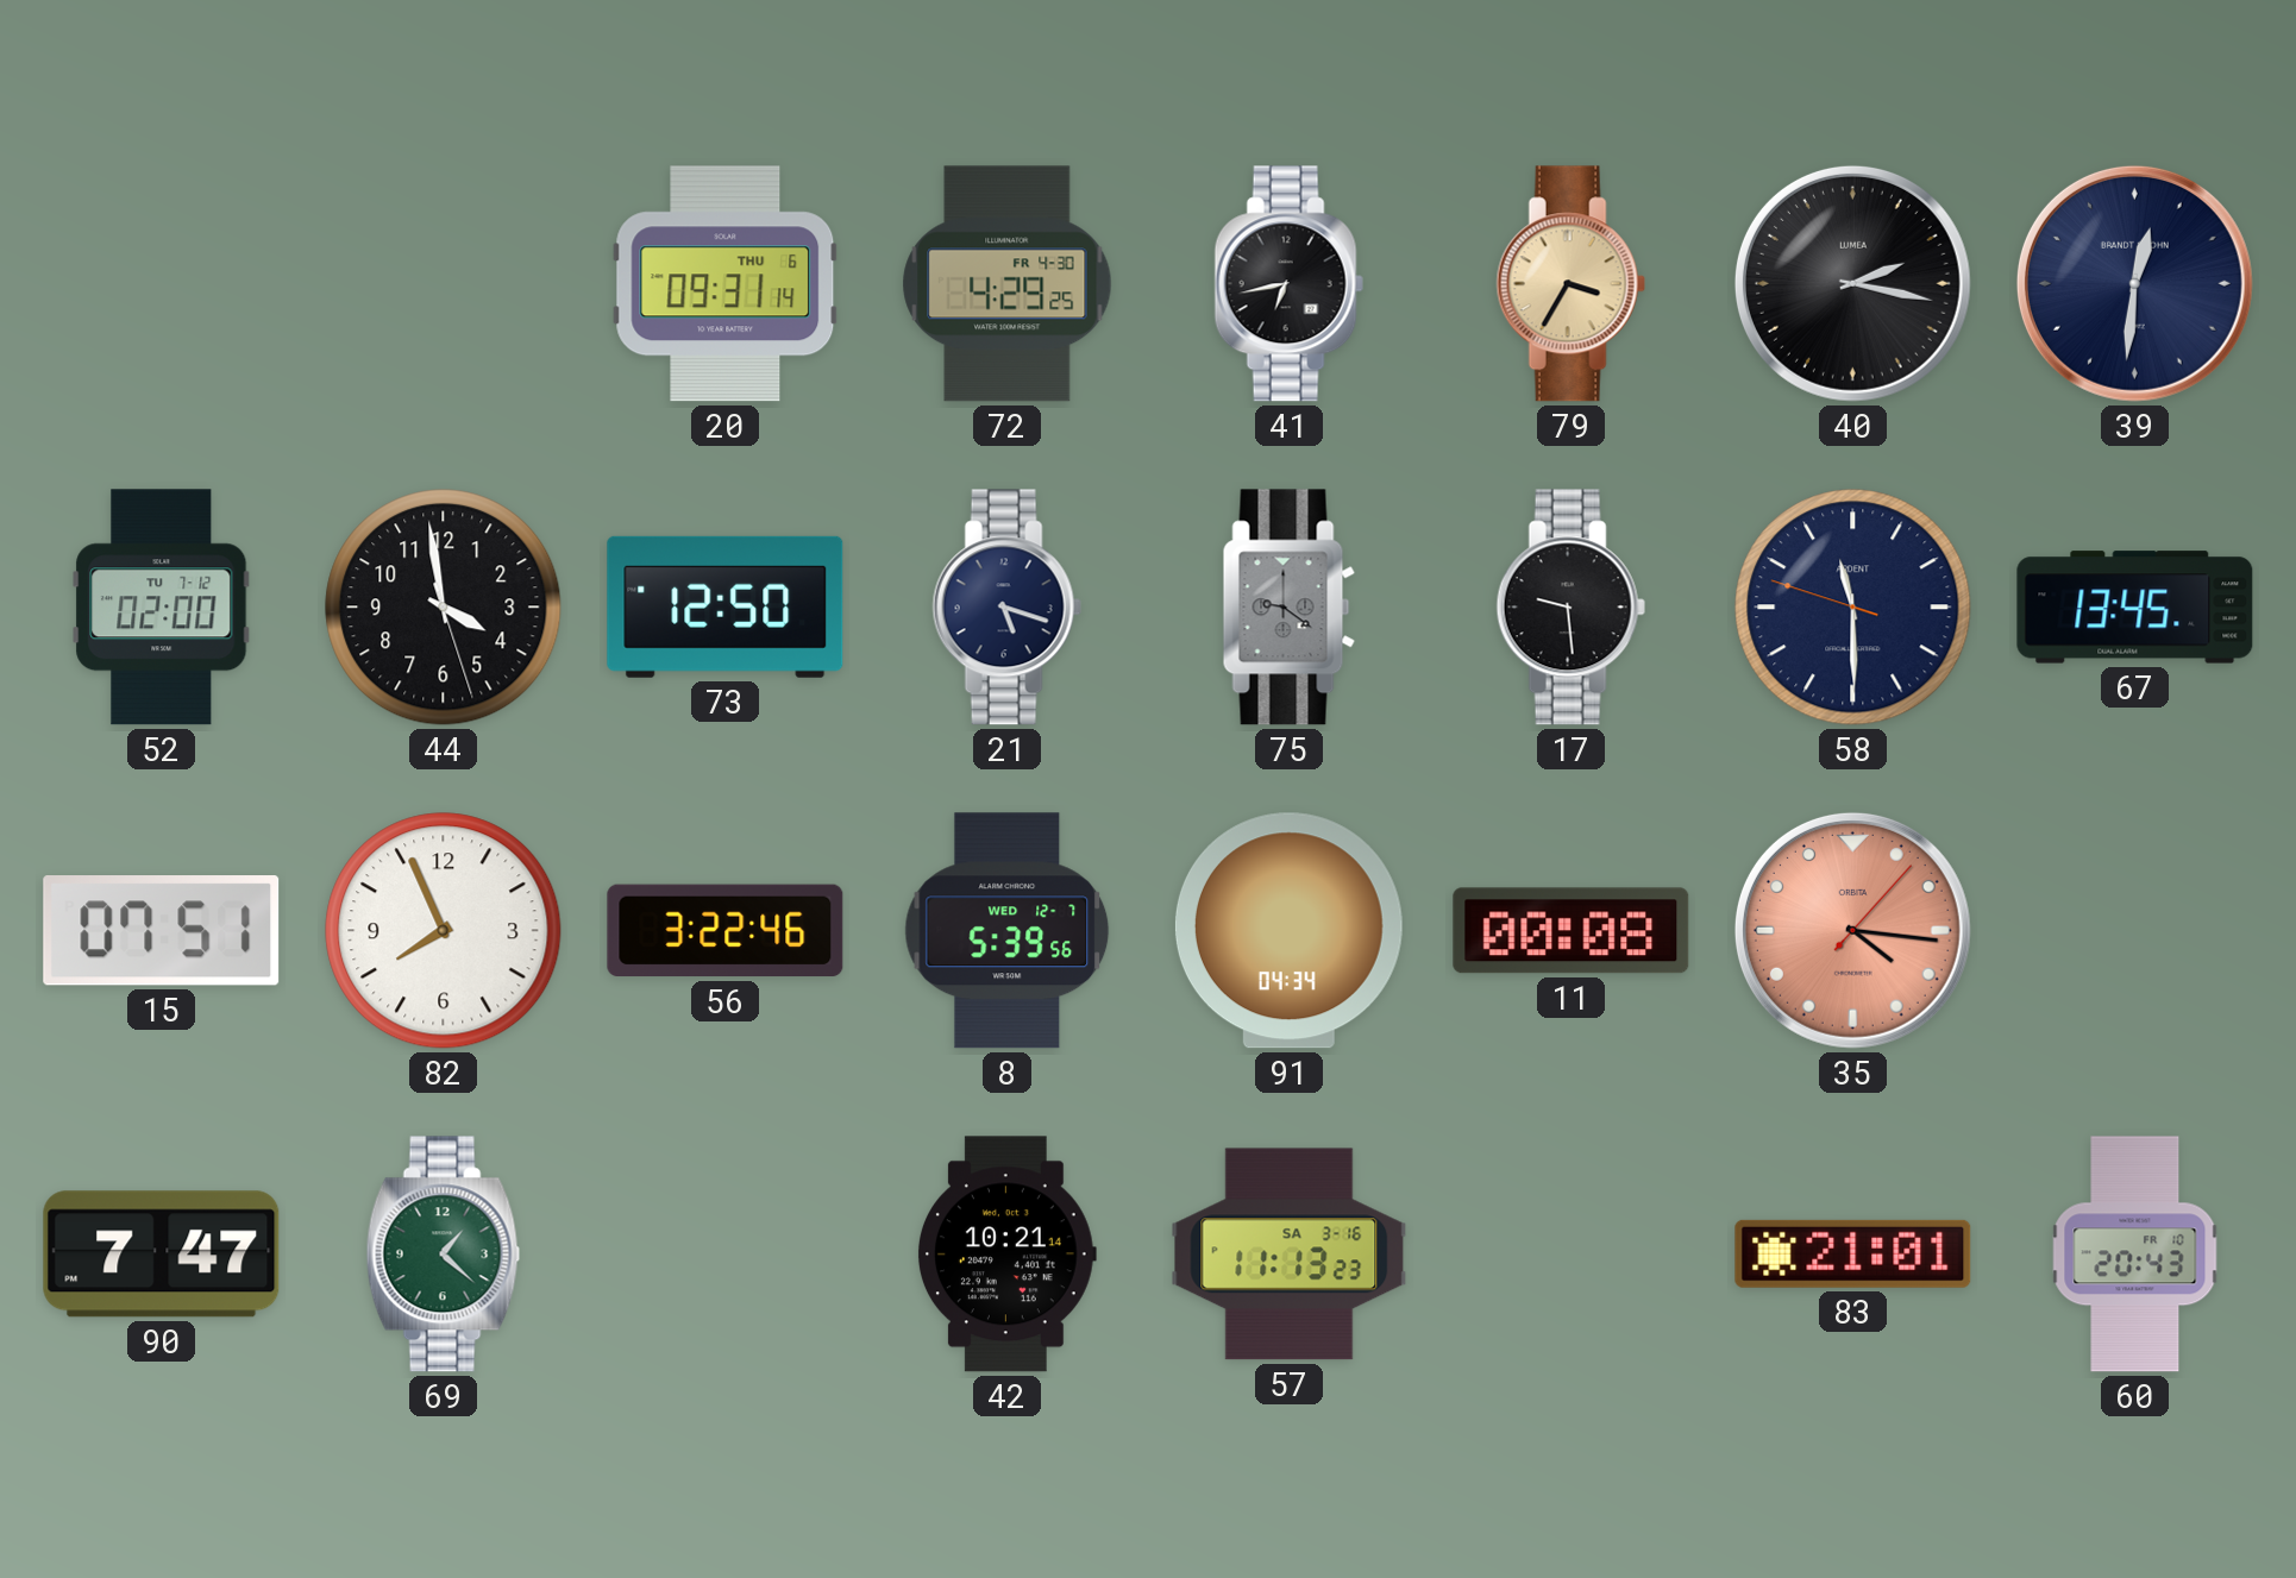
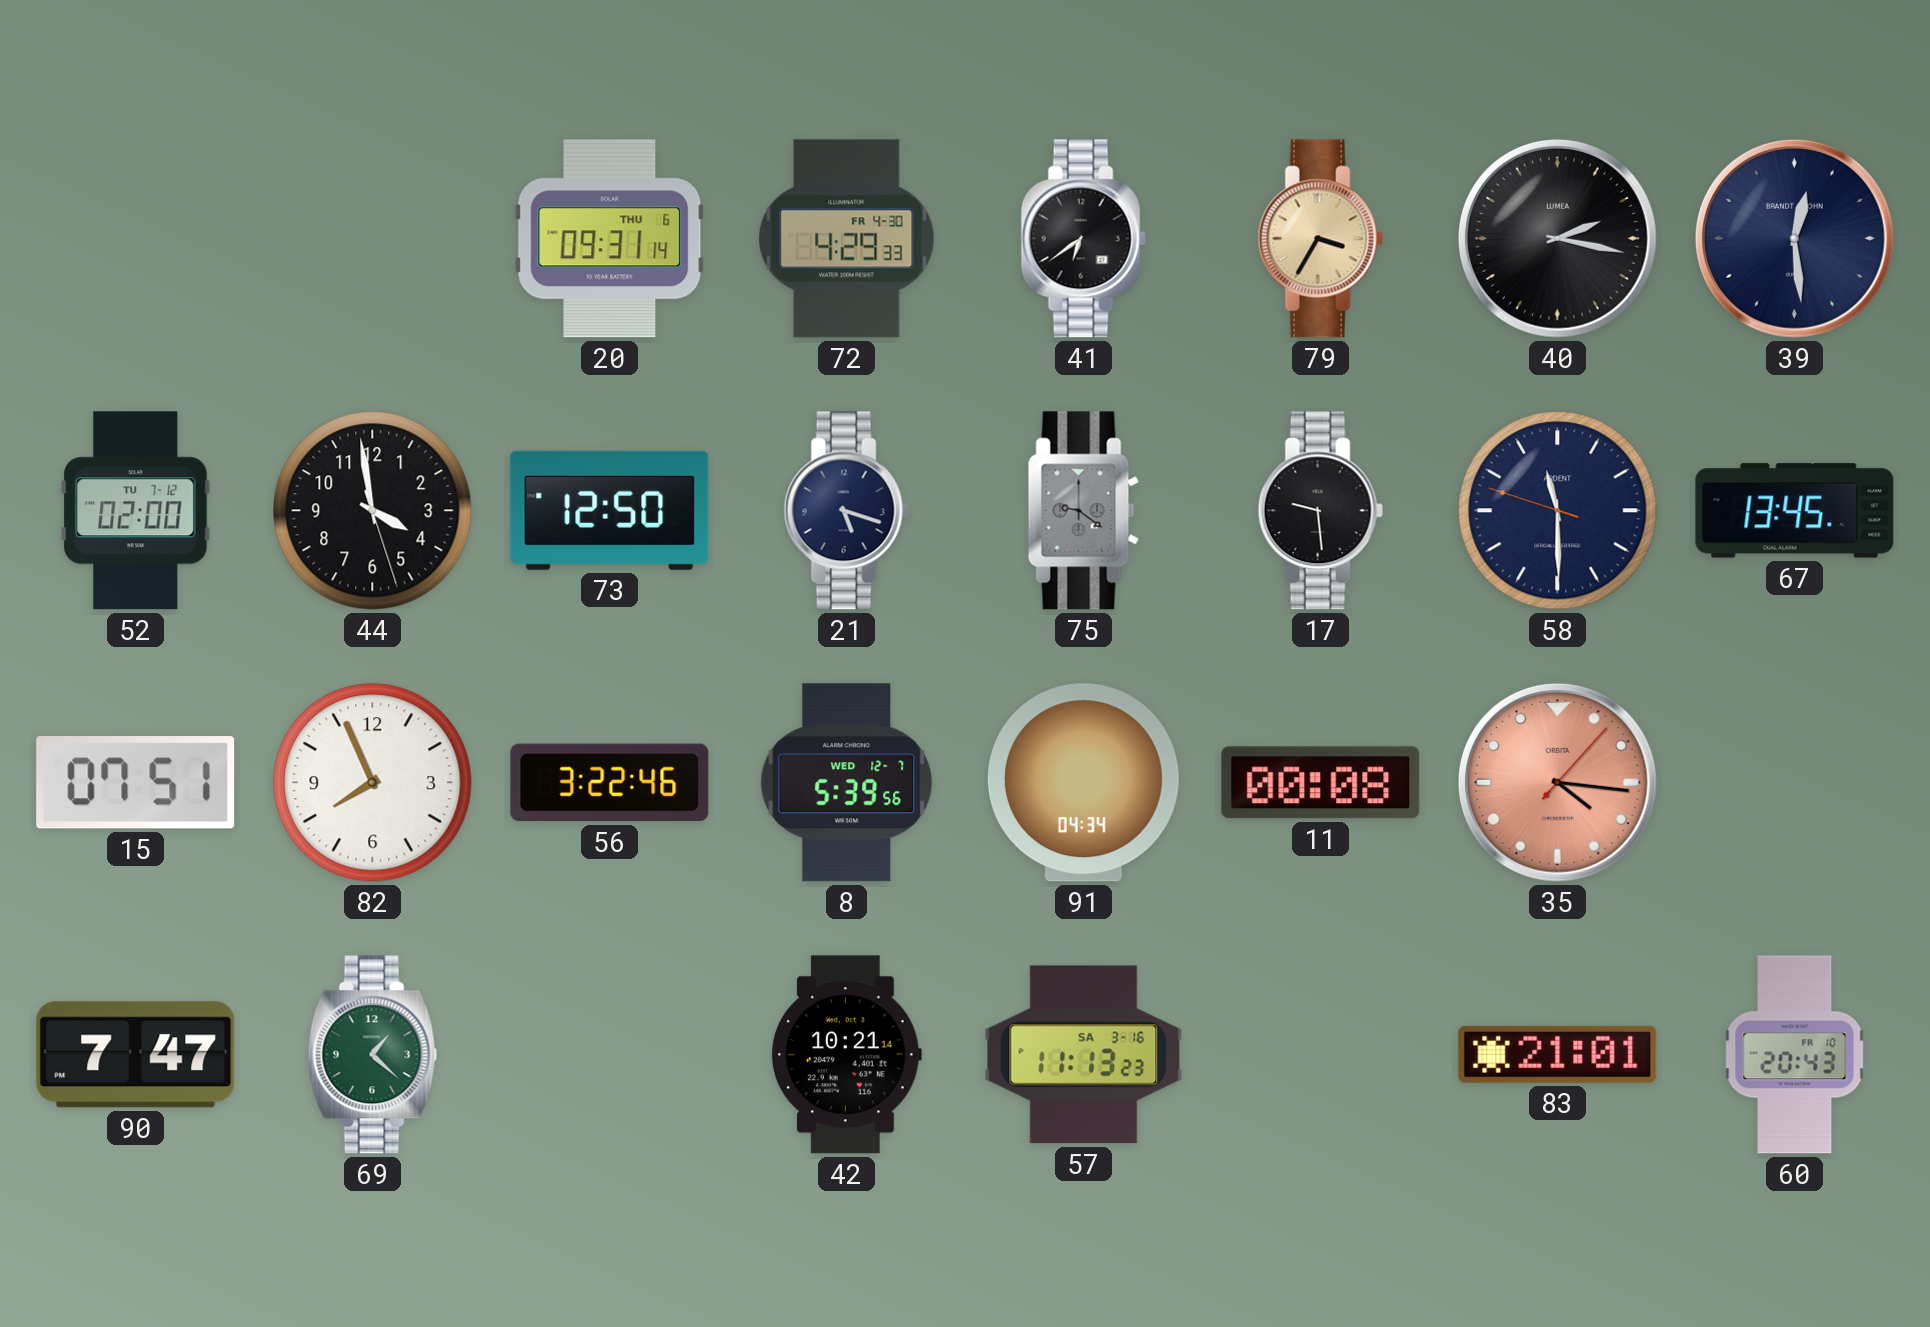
72: 4:29:25 -> 4:29:33
41: 6:43 -> 6:39
39: 12:31 -> 12:29
